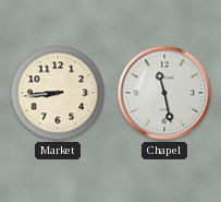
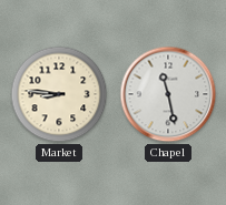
Market: 8:44 -> 8:46
